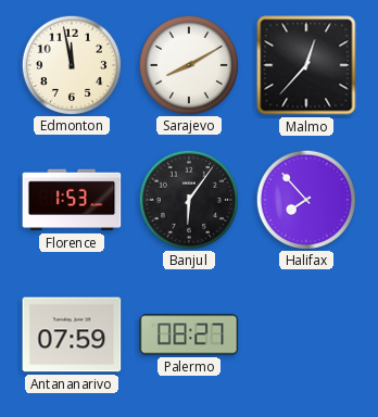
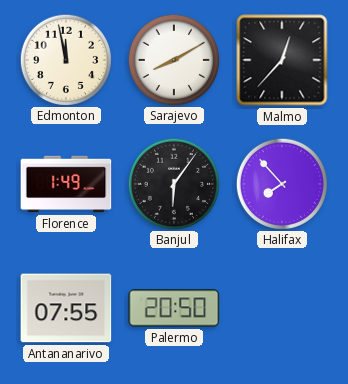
Florence: 1:53 -> 1:49
Antananarivo: 07:59 -> 07:55
Palermo: 08:27 -> 20:50
